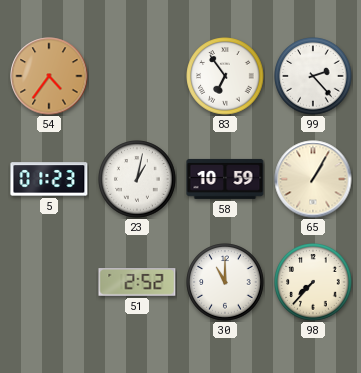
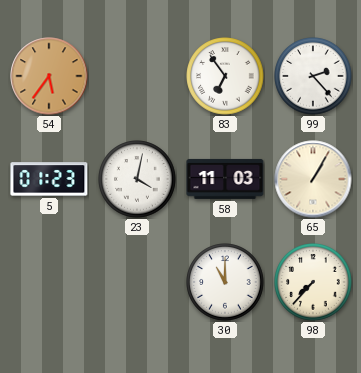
54: 4:36 -> 5:36
23: 1:02 -> 4:02
58: 10:59 -> 11:03
51: 2:52 -> none
